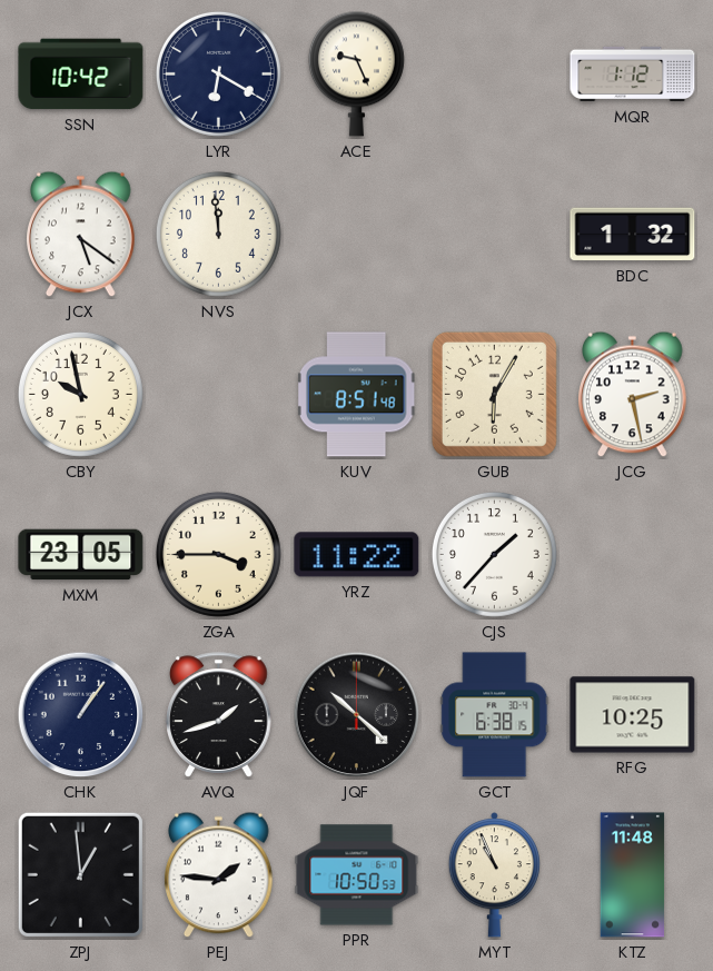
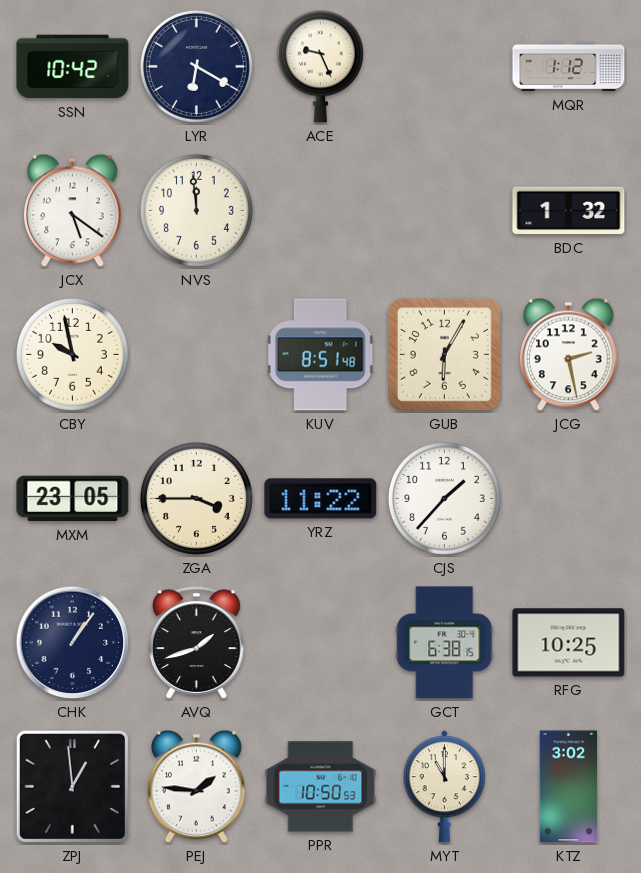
JQF: 10:22 -> none
MYT: 10:56 -> 11:00
KTZ: 11:48 -> 3:02
